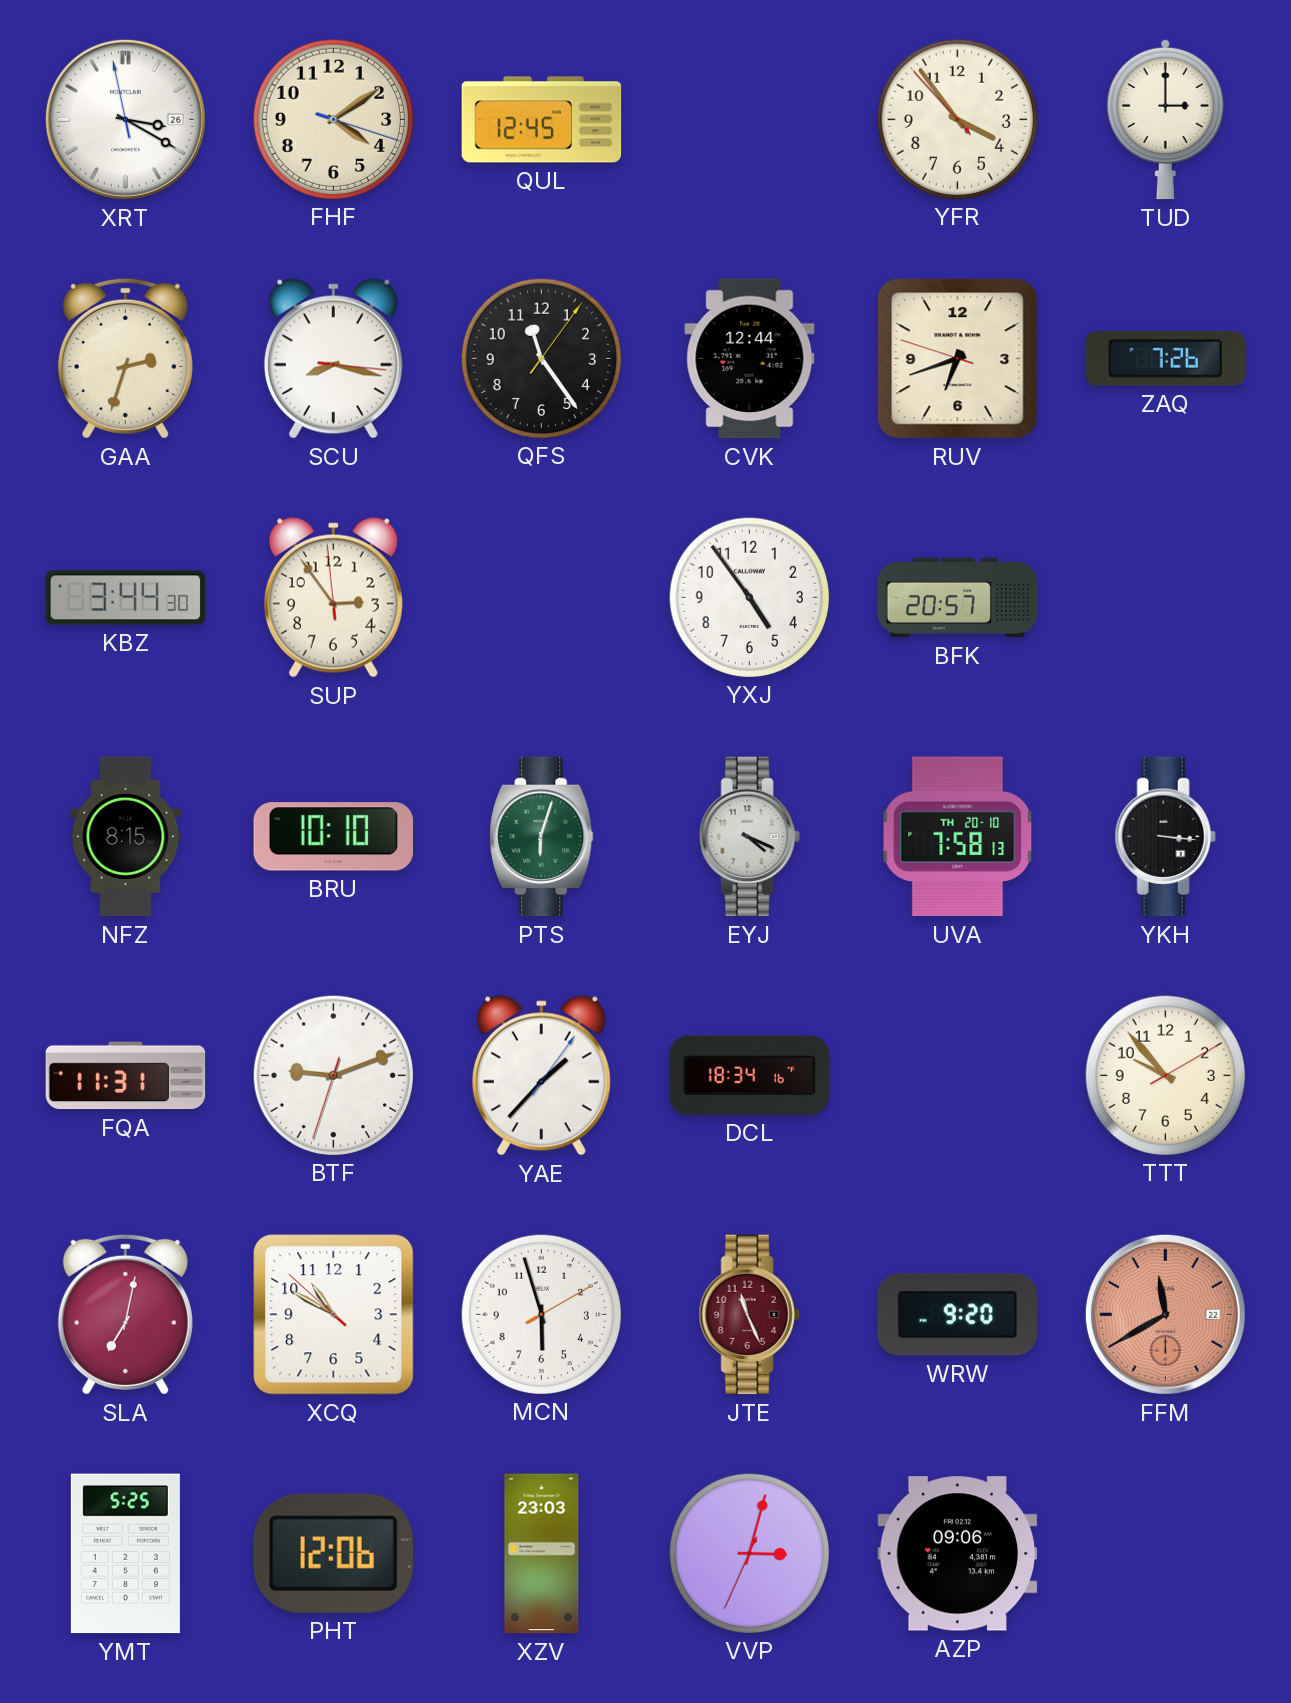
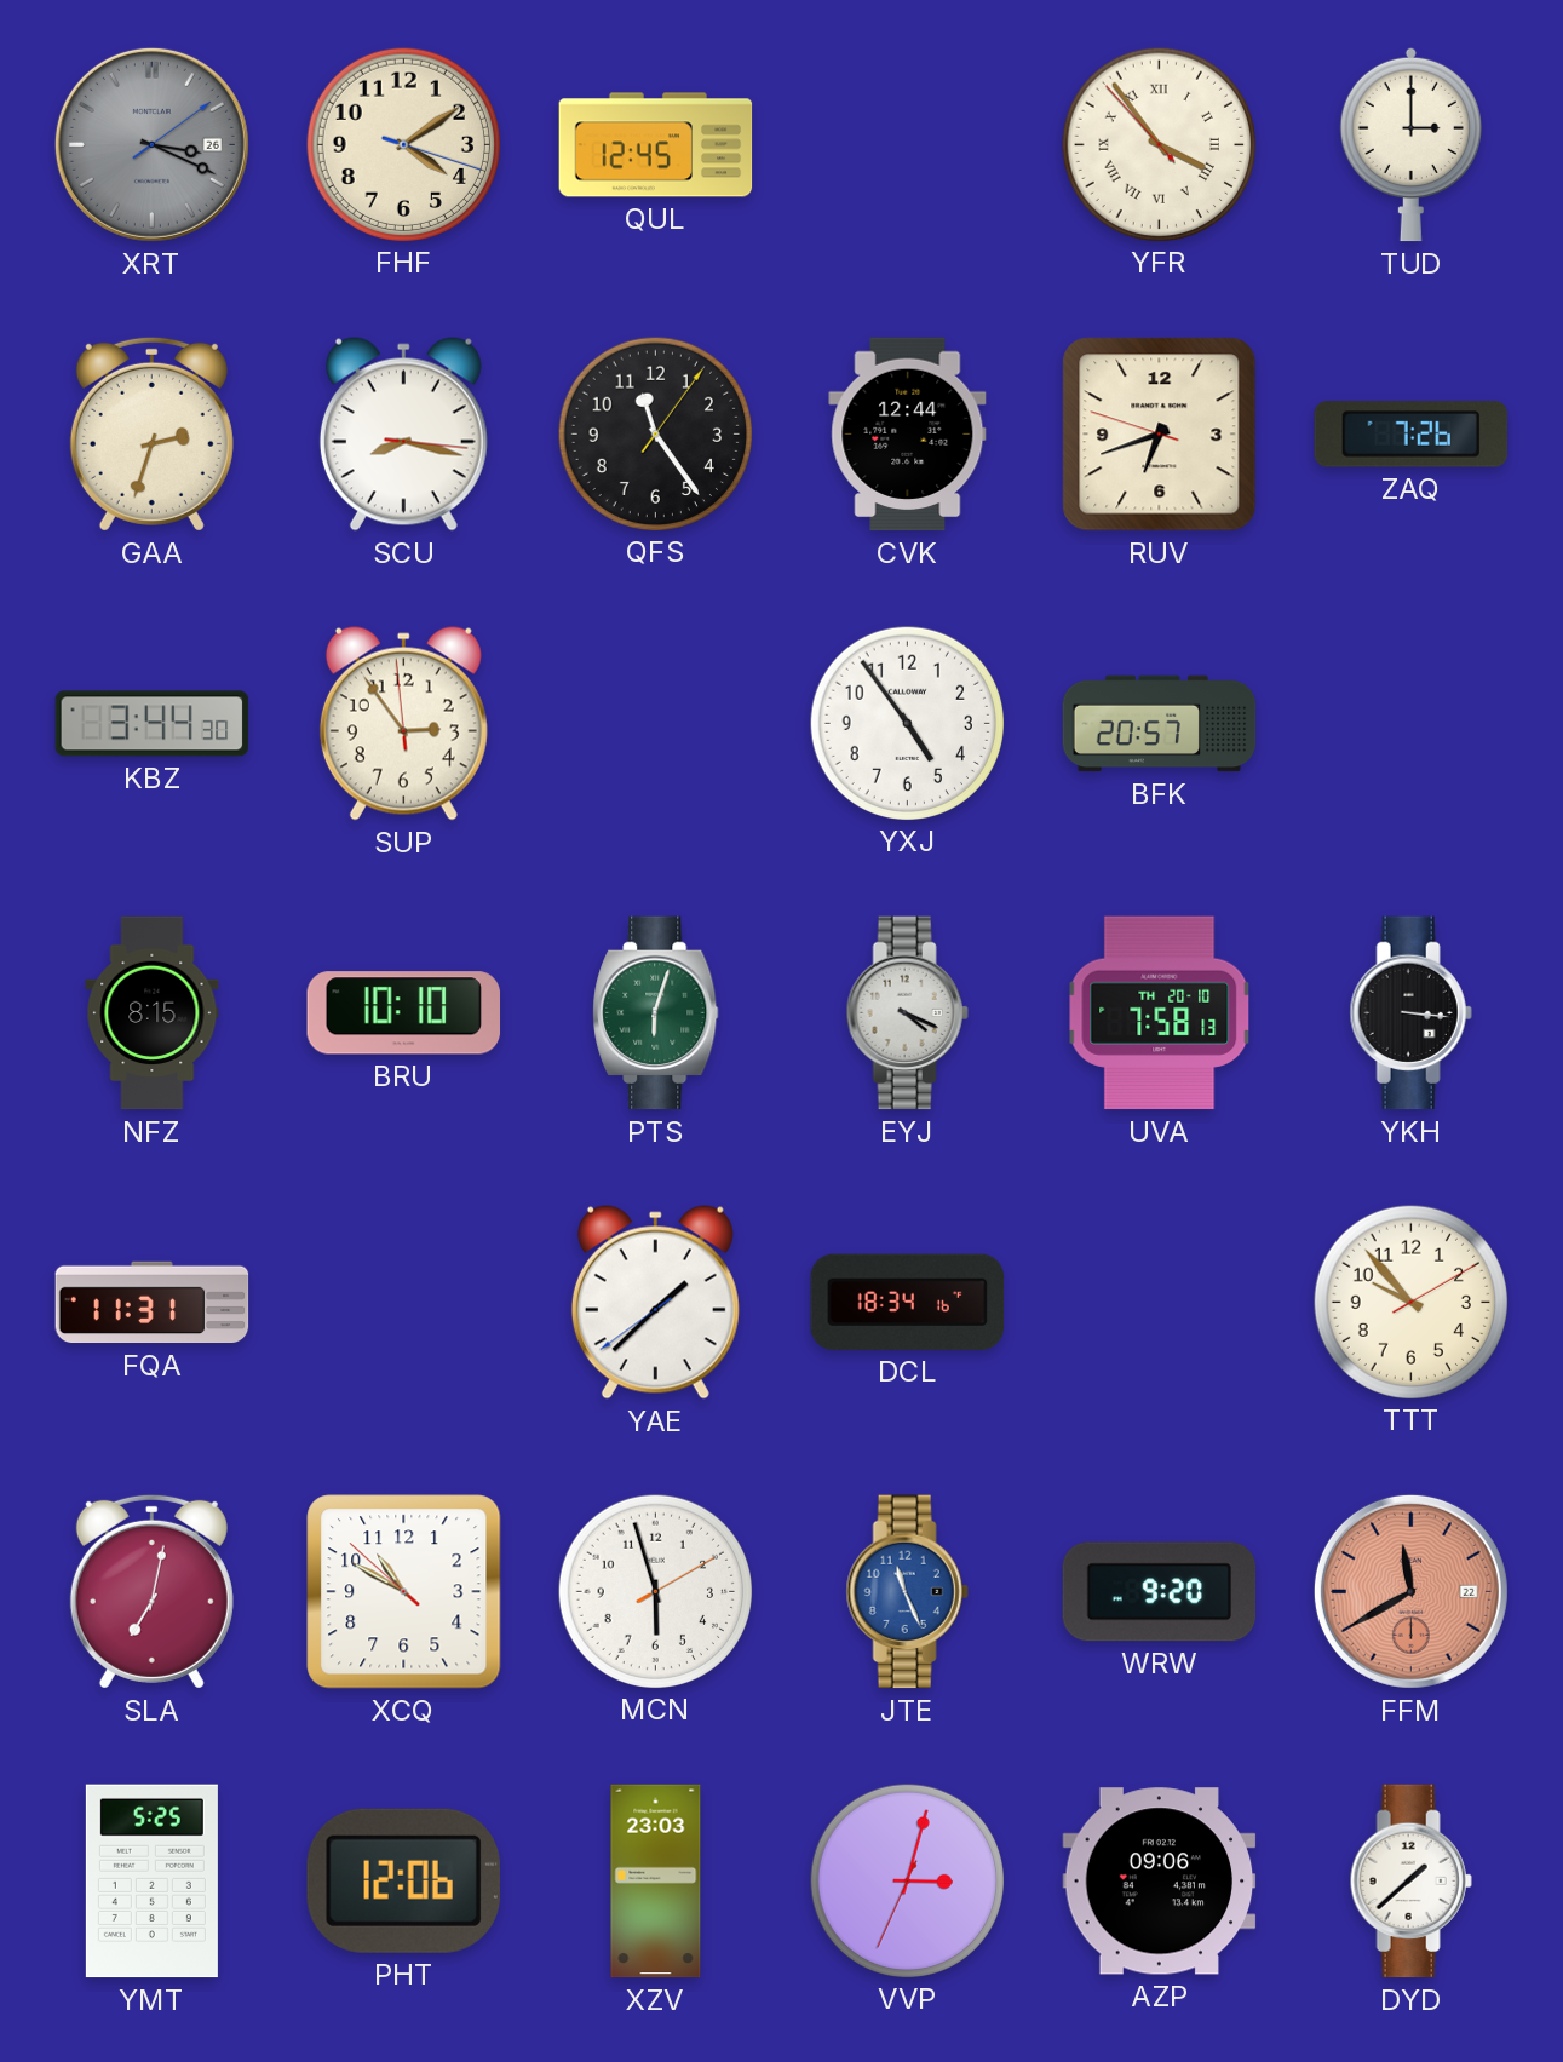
XRT: 3:19:58 -> 3:19:09
XRT dial: white -> grey
YFR numerals: Arabic -> Roman
BTF: 9:11 -> none
YAE: 1:37:06 -> 1:37:39
JTE dial: burgundy -> blue
DYD: none -> 1:38
